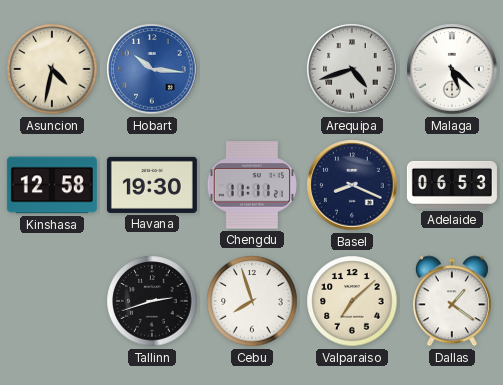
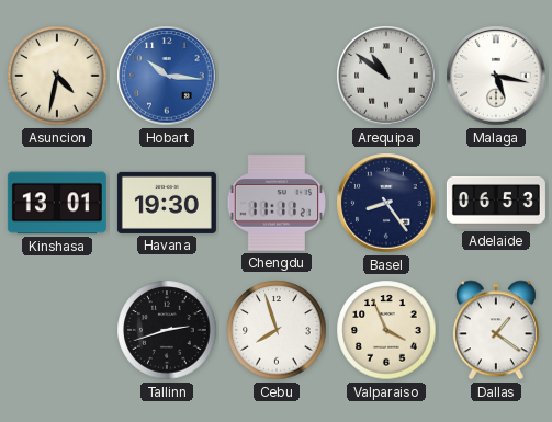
Arequipa: 4:42 -> 10:51
Malaga: 5:22 -> 5:17
Kinshasa: 12:58 -> 13:01
Basel: 8:19 -> 8:24
Valparaiso: 7:08 -> 3:56
